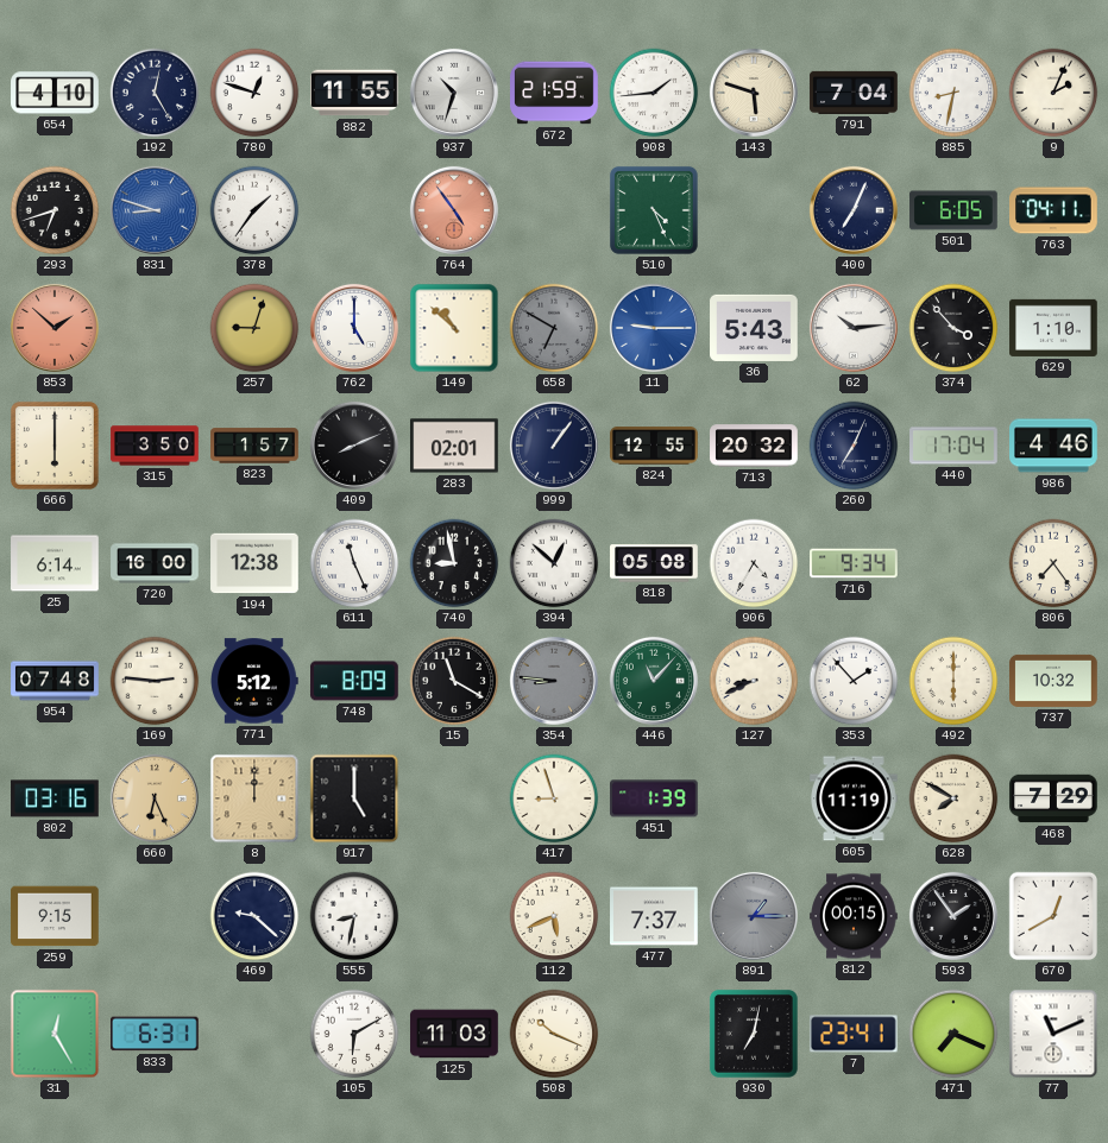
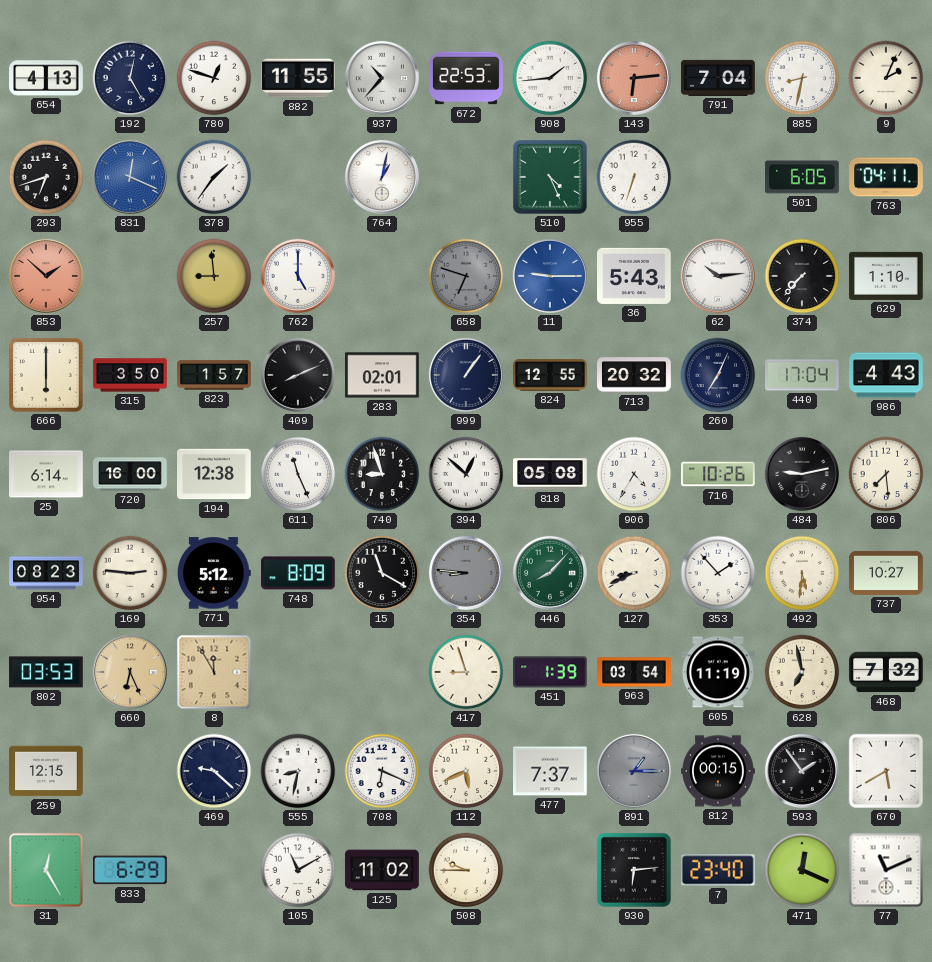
654: 4:10 -> 4:13
937: 10:33 -> 10:37
672: 21:59 -> 22:53
143: 5:48 -> 6:14
143 dial: cream -> salmon
831: 8:48 -> 12:19
764: 4:54 -> 1:02
764 dial: salmon -> white
955: none -> 6:33
400: 7:04 -> none
257: 9:03 -> 8:59
149: 10:52 -> none
658: 6:50 -> 6:48
374: 3:53 -> 7:37
986: 4:46 -> 4:43
740: 8:58 -> 8:57
716: 9:34 -> 10:26
484: none -> 9:13
806: 7:24 -> 7:29
954: 07:48 -> 08:23
446: 11:07 -> 8:07
492: 6:00 -> 5:31
737: 10:32 -> 10:27
802: 03:16 -> 03:53
8: 12:00 -> 11:55
917: 5:00 -> none
963: none -> 03:54
628: 7:50 -> 6:58
468: 7:29 -> 7:32
259: 9:15 -> 12:15
708: none -> 6:19
670: 12:40 -> 5:40
833: 6:31 -> 6:29
105: 6:10 -> 11:10
125: 11:03 -> 11:02
508: 10:19 -> 9:45
930: 7:02 -> 6:14
7: 23:41 -> 23:40
471: 7:19 -> 12:19
